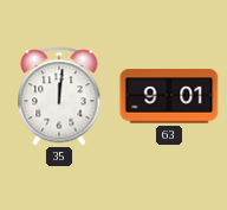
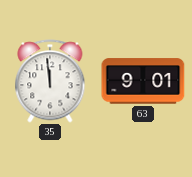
35: 12:01 -> 11:59
